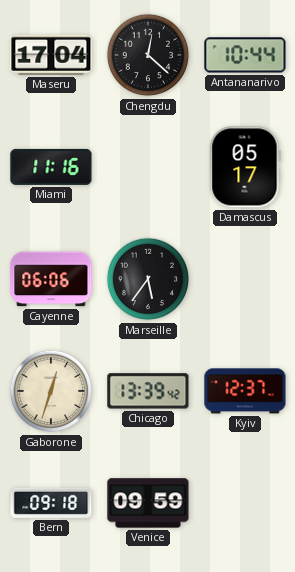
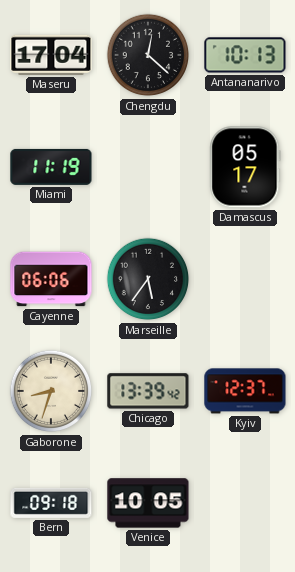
Antananarivo: 10:44 -> 10:13
Miami: 11:16 -> 11:19
Gaborone: 12:33 -> 8:33
Venice: 09:59 -> 10:05
